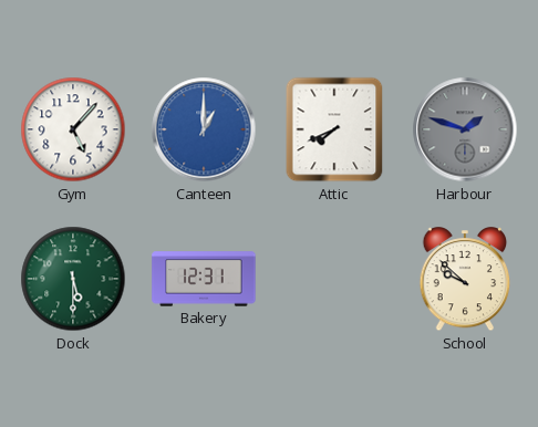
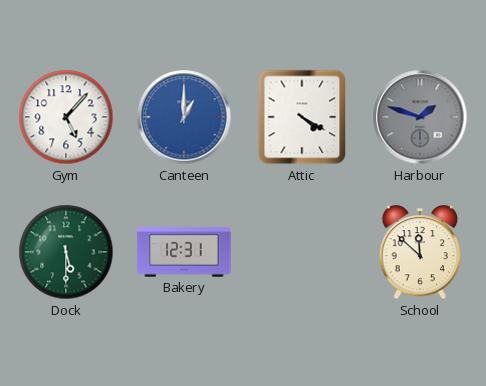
Attic: 7:41 -> 4:20
School: 9:52 -> 11:52
